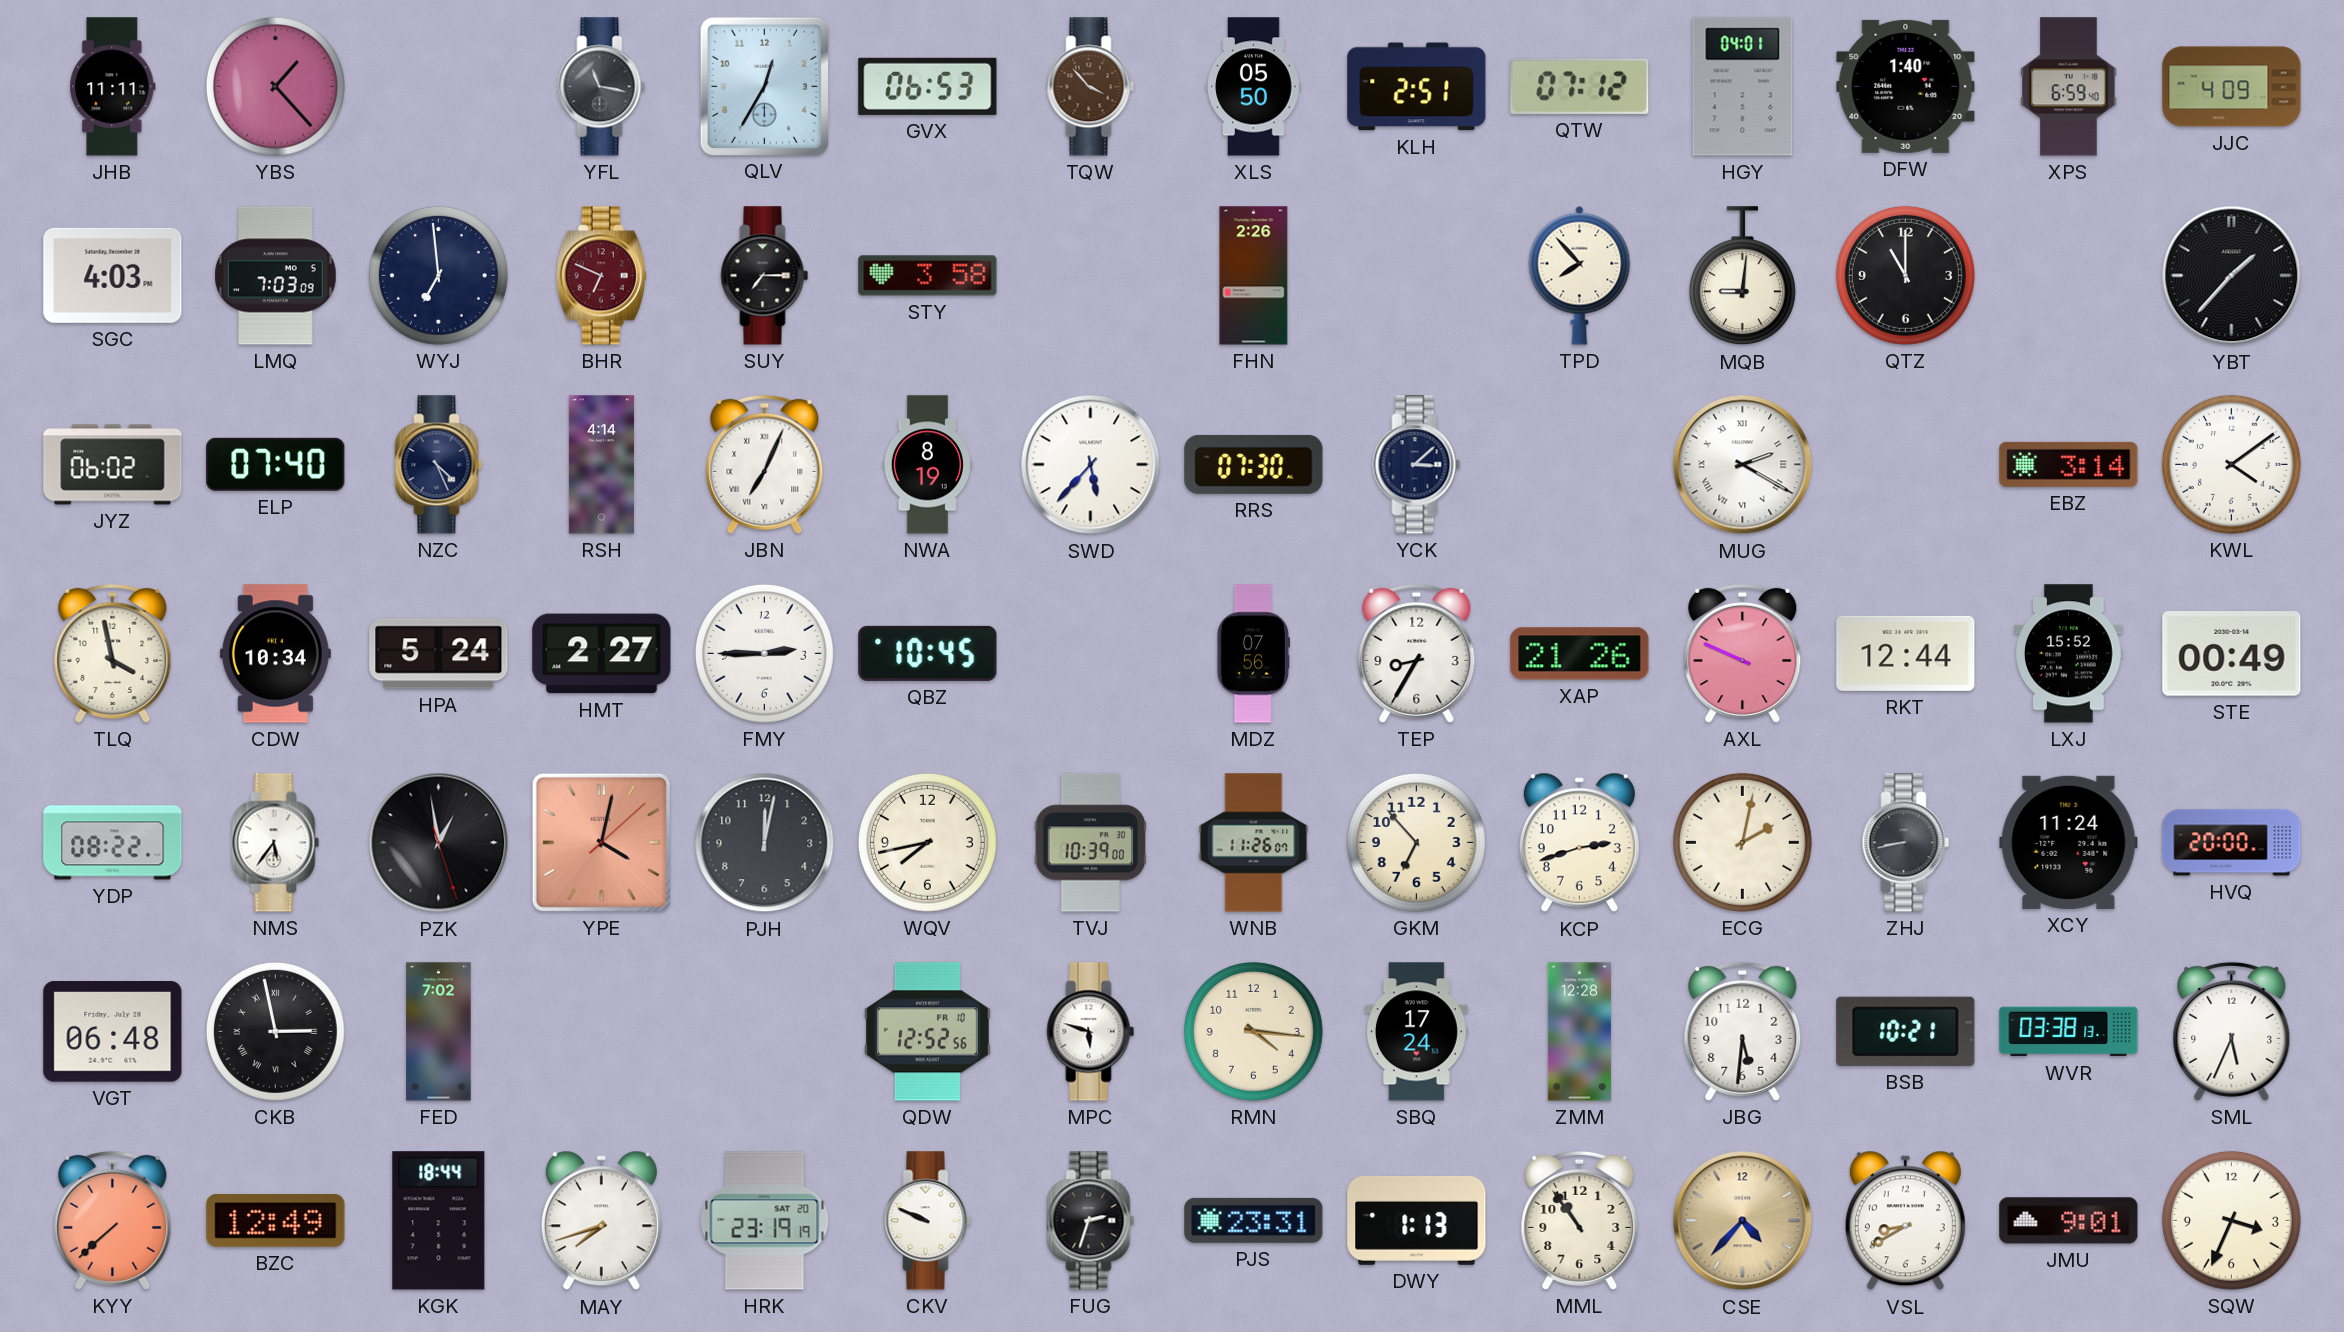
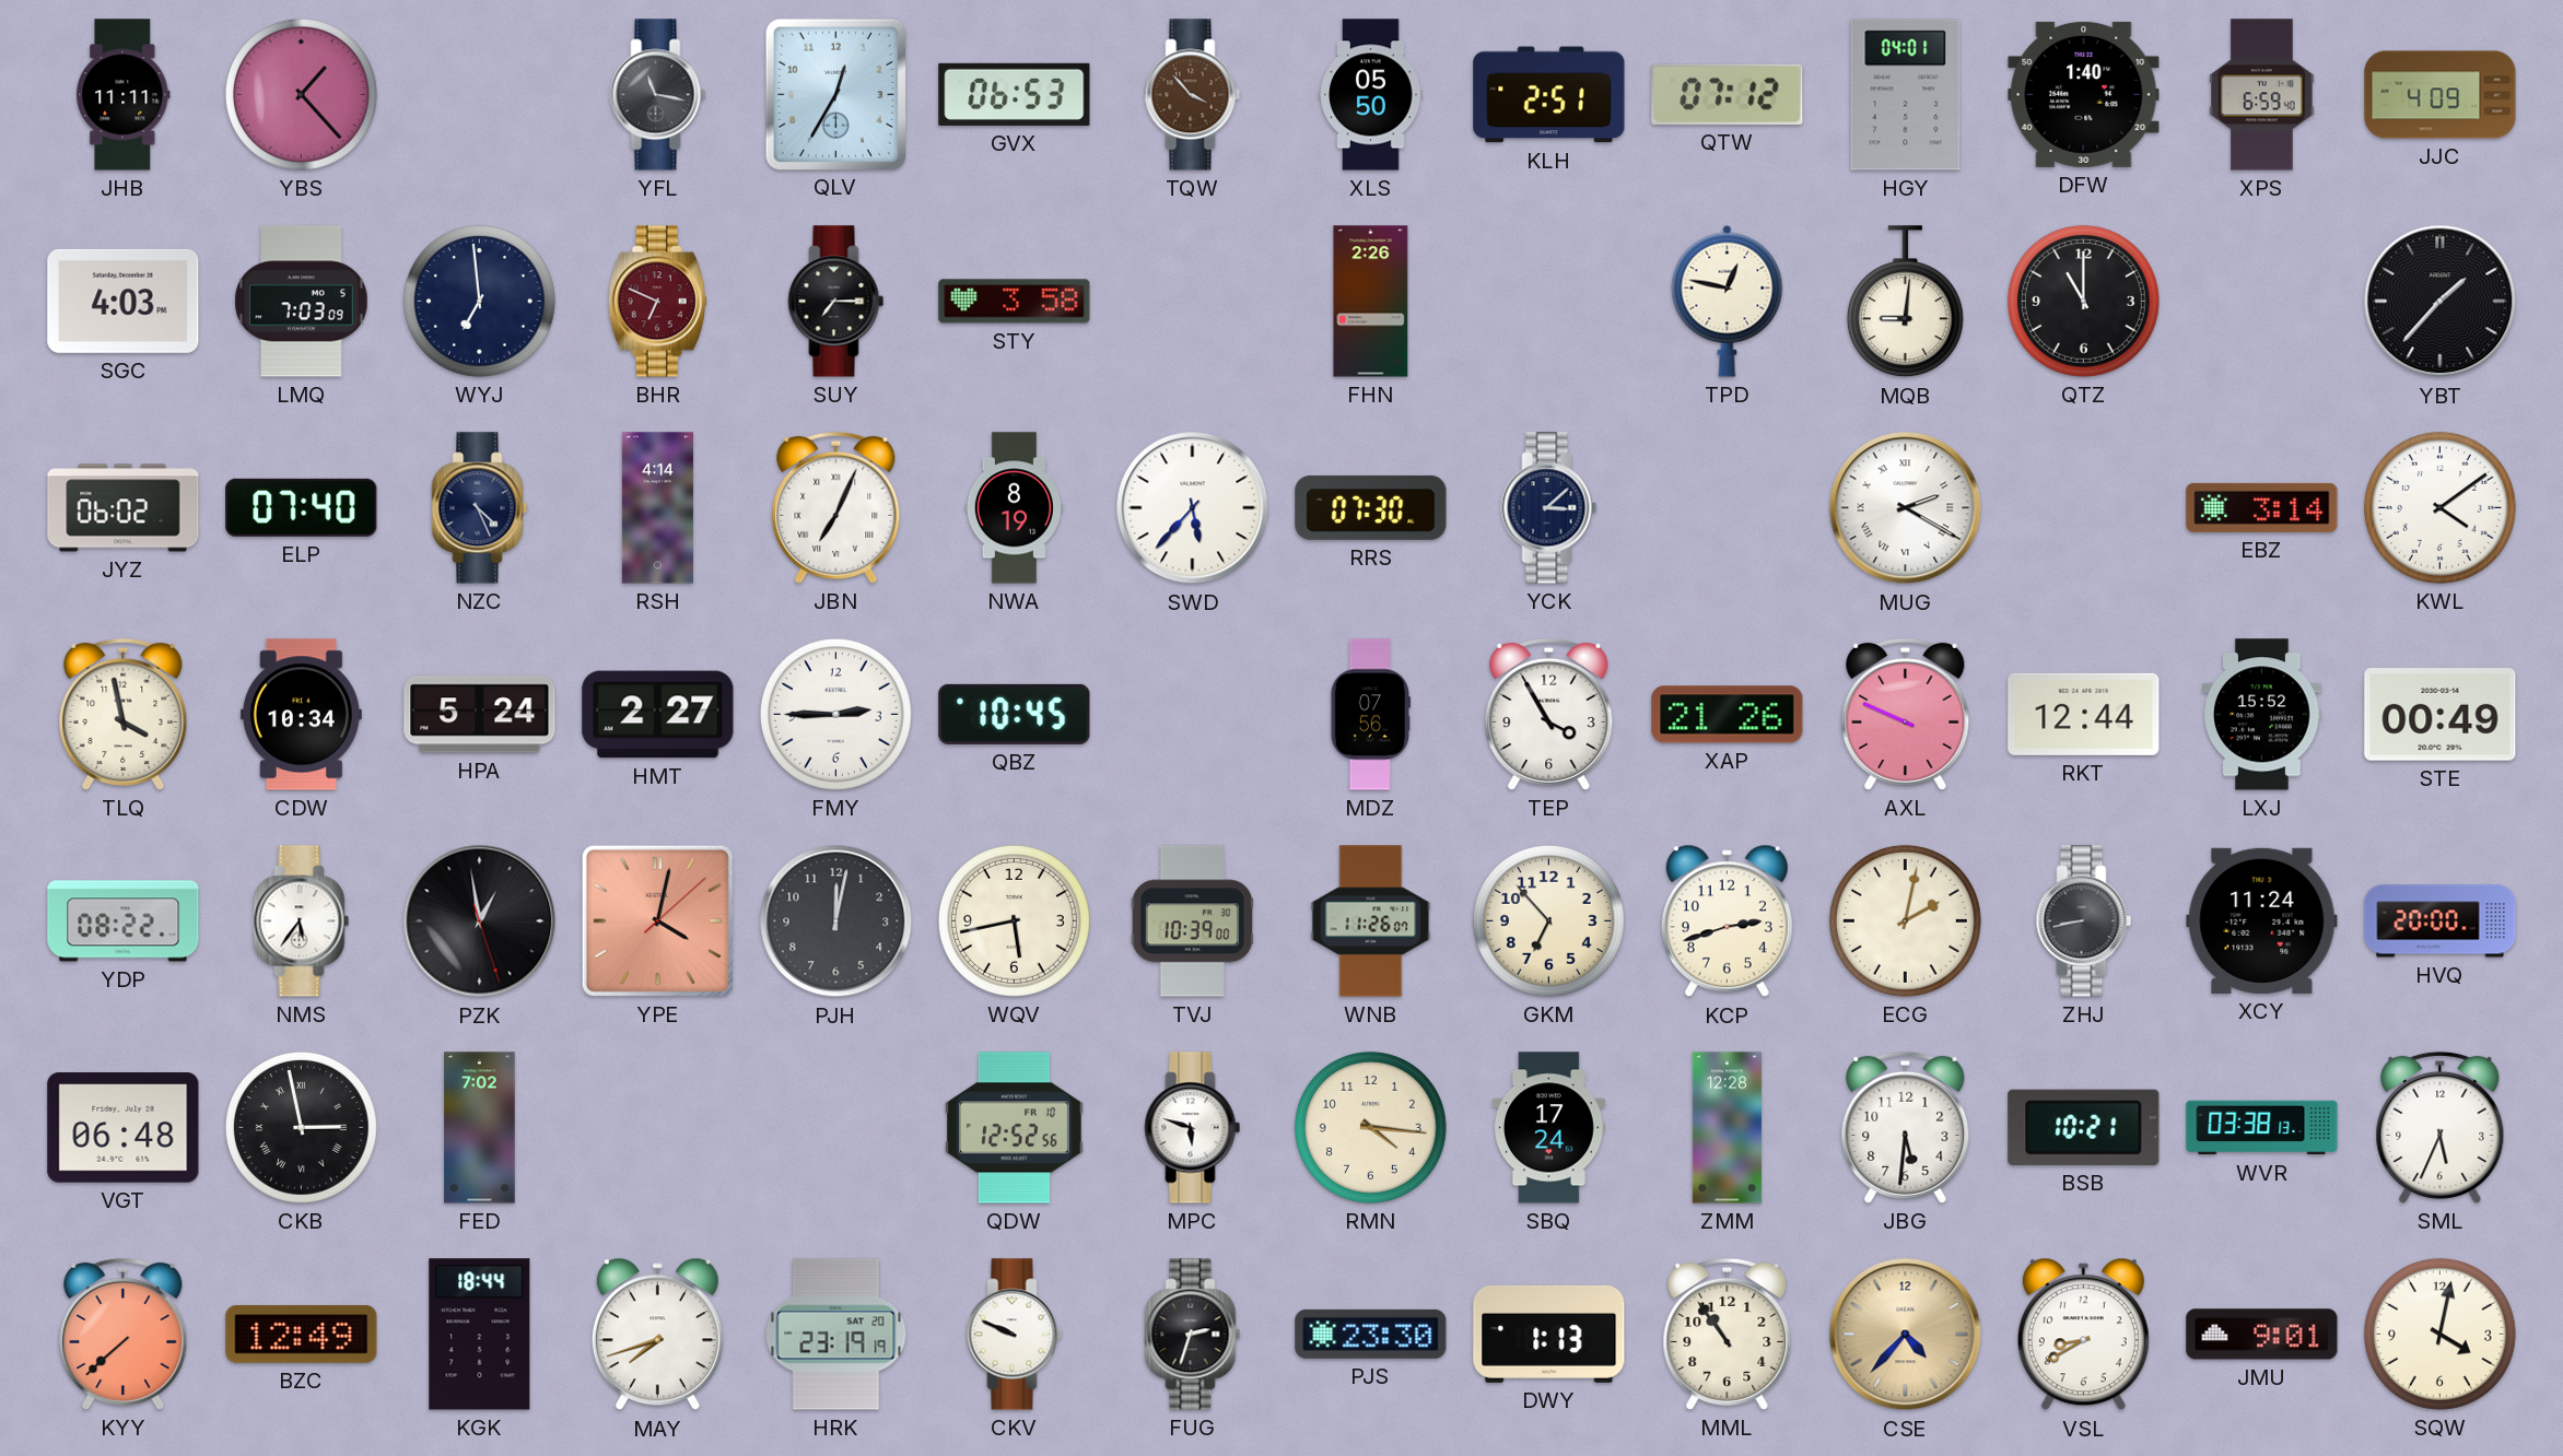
TPD: 7:53 -> 12:47
TEP: 8:35 -> 3:55
WQV: 7:43 -> 5:43
PJS: 23:31 -> 23:30
SQW: 3:34 -> 4:02
